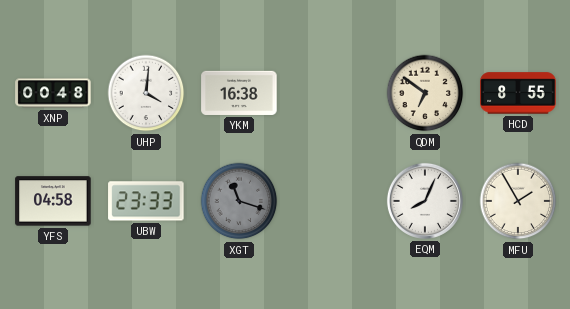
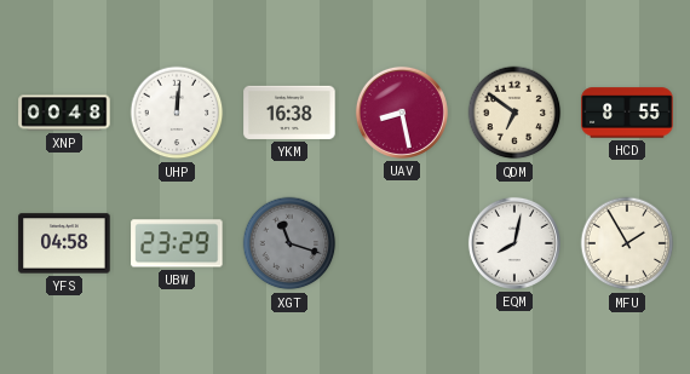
UHP: 4:01 -> 12:01
UAV: none -> 8:28
UBW: 23:33 -> 23:29
EQM: 8:04 -> 8:02
